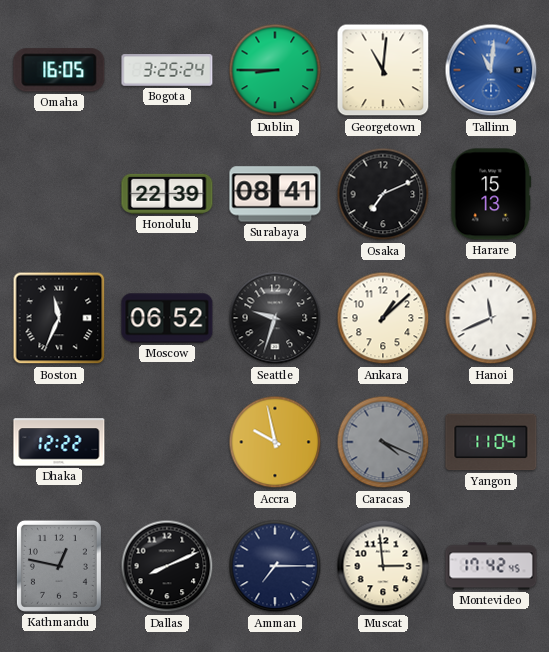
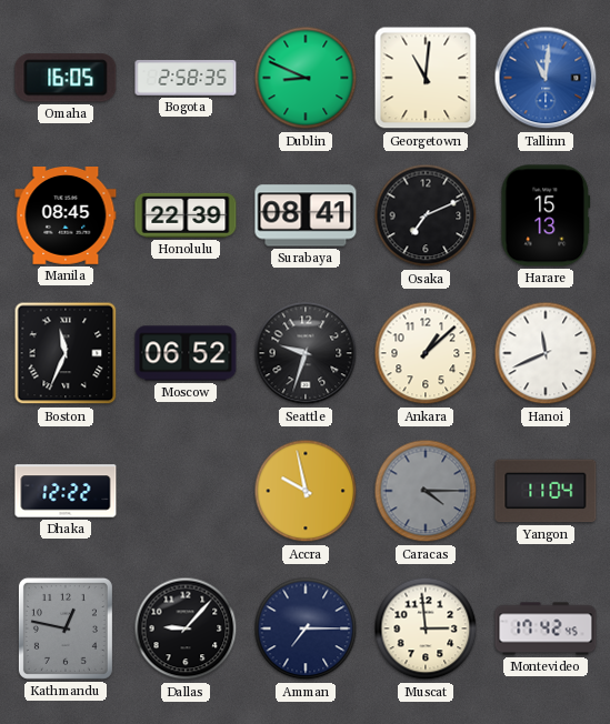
Bogota: 3:25 -> 2:58
Dublin: 8:45 -> 8:49
Manila: none -> 08:45
Caracas: 4:19 -> 4:15
Dallas: 8:11 -> 9:07
